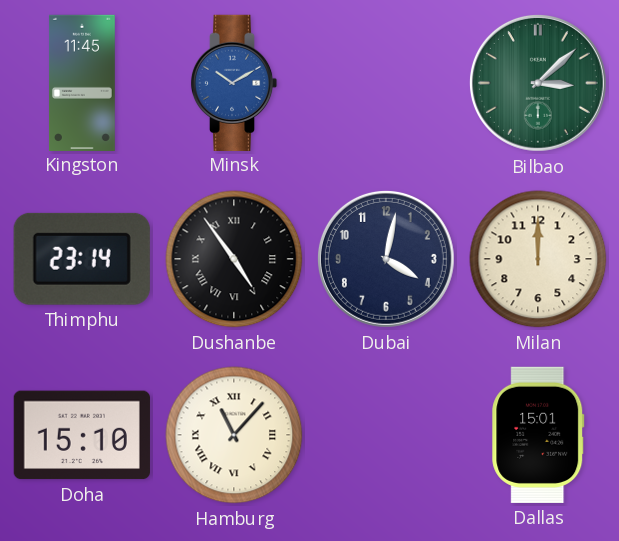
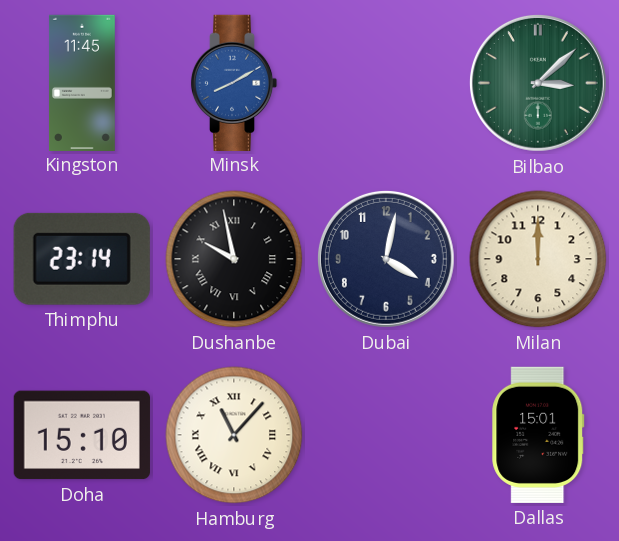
Minsk: 10:10 -> 8:10
Dushanbe: 4:54 -> 9:58
